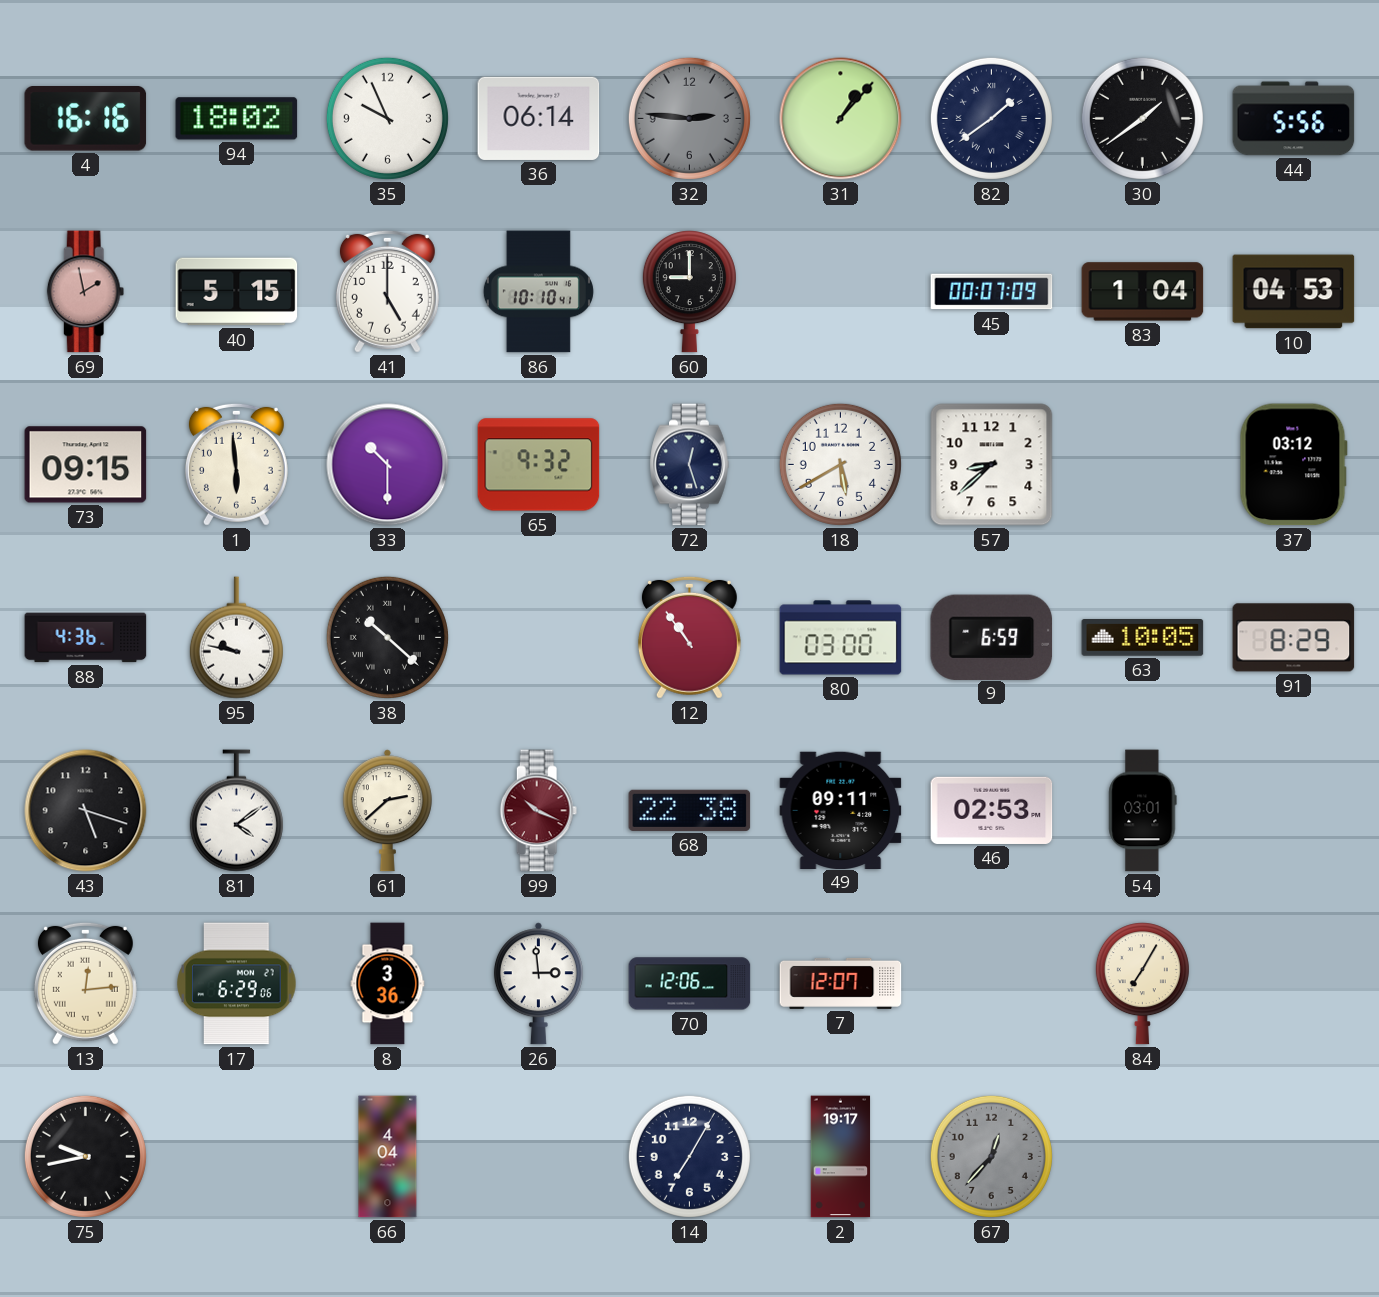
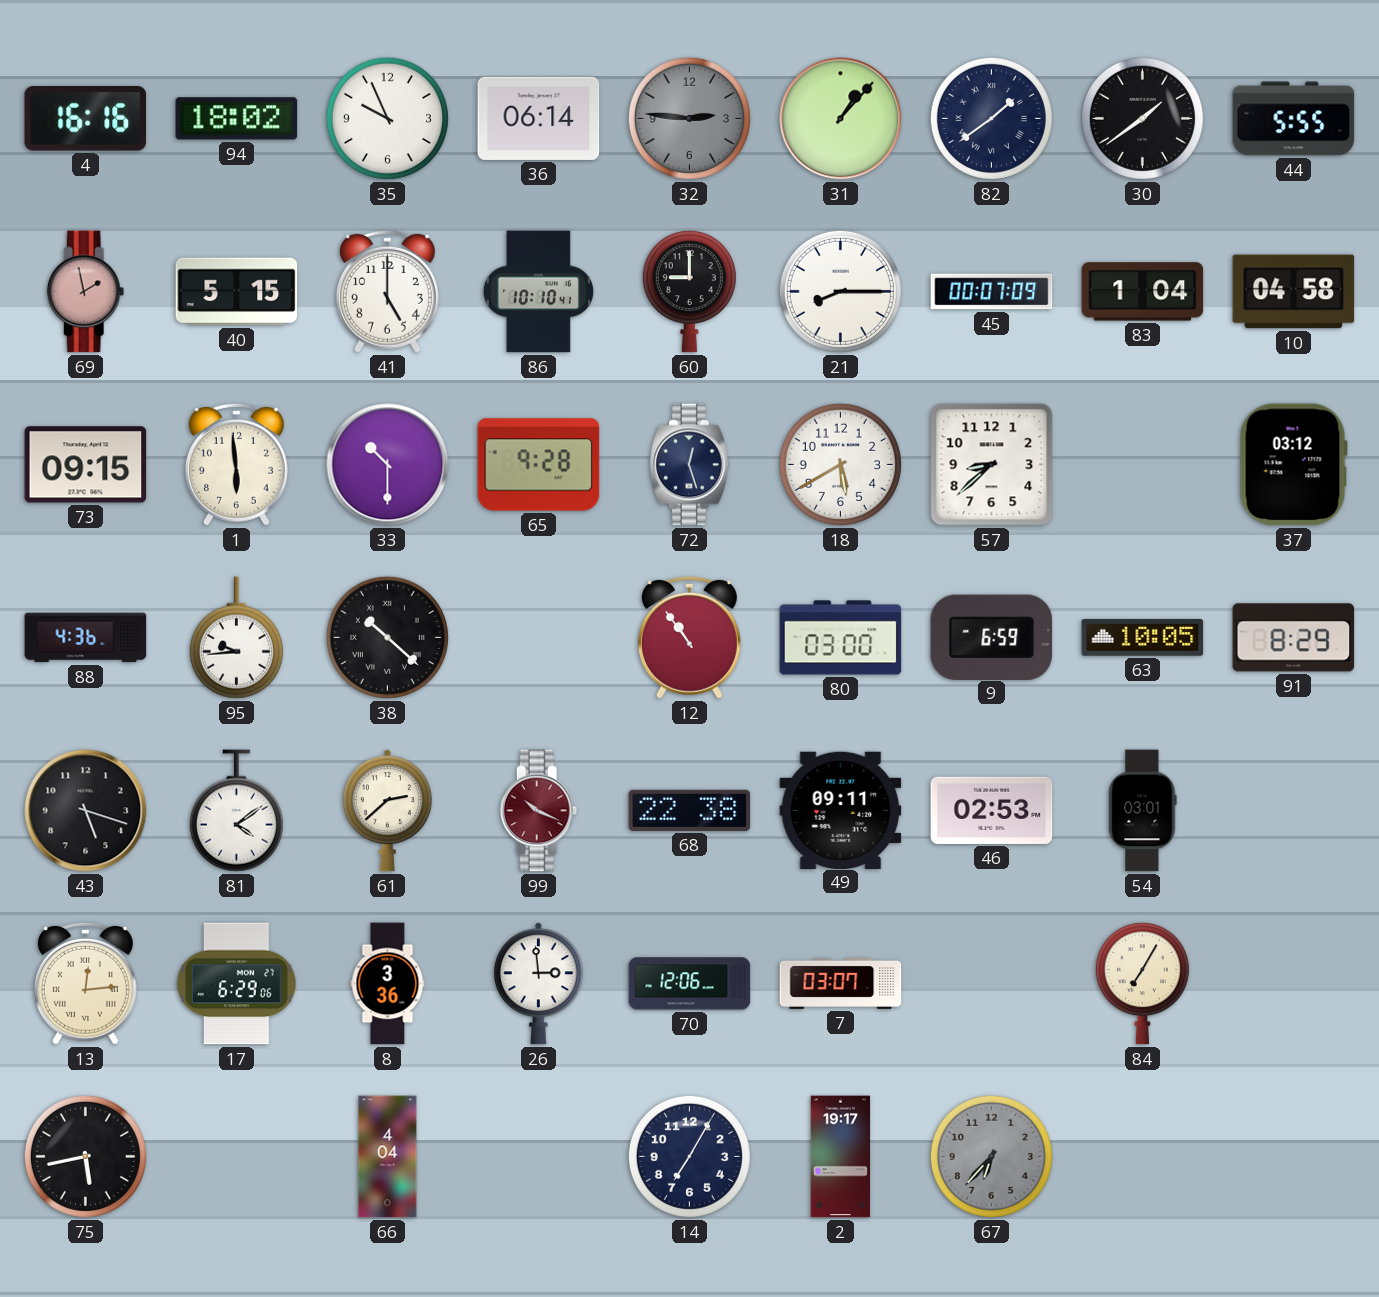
44: 5:56 -> 5:55
21: none -> 8:15
10: 04:53 -> 04:58
65: 9:32 -> 9:28
95: 9:47 -> 9:44
7: 12:07 -> 03:07
75: 9:43 -> 5:43
67: 12:37 -> 6:37
